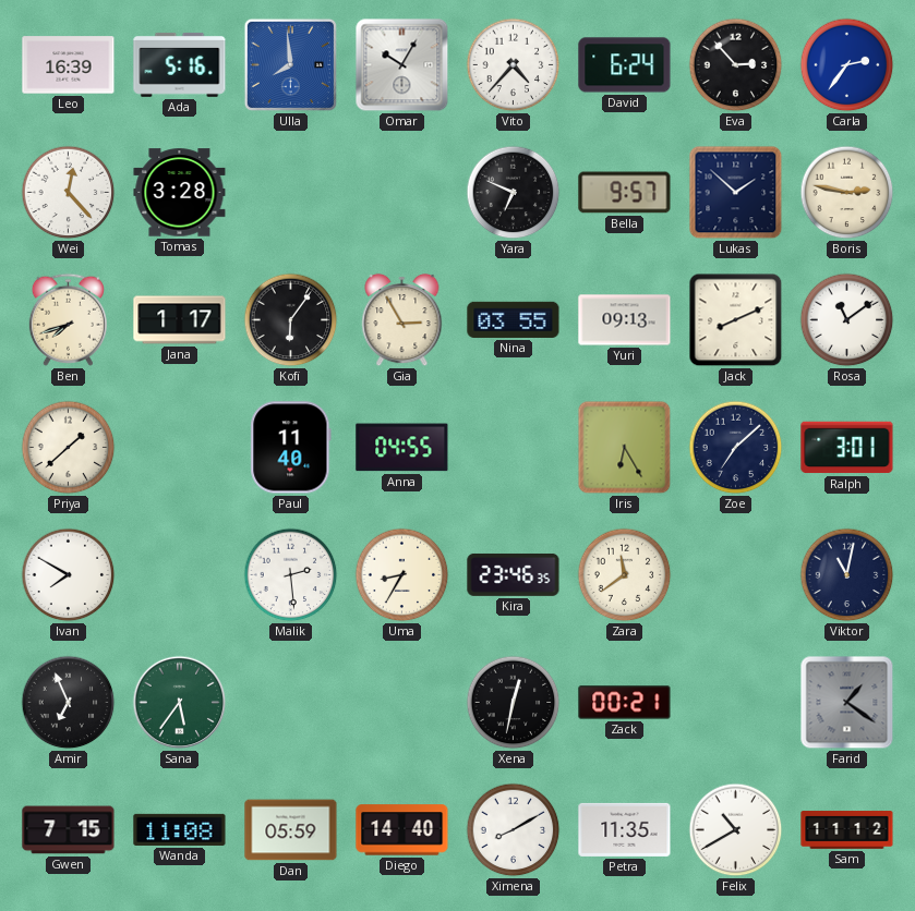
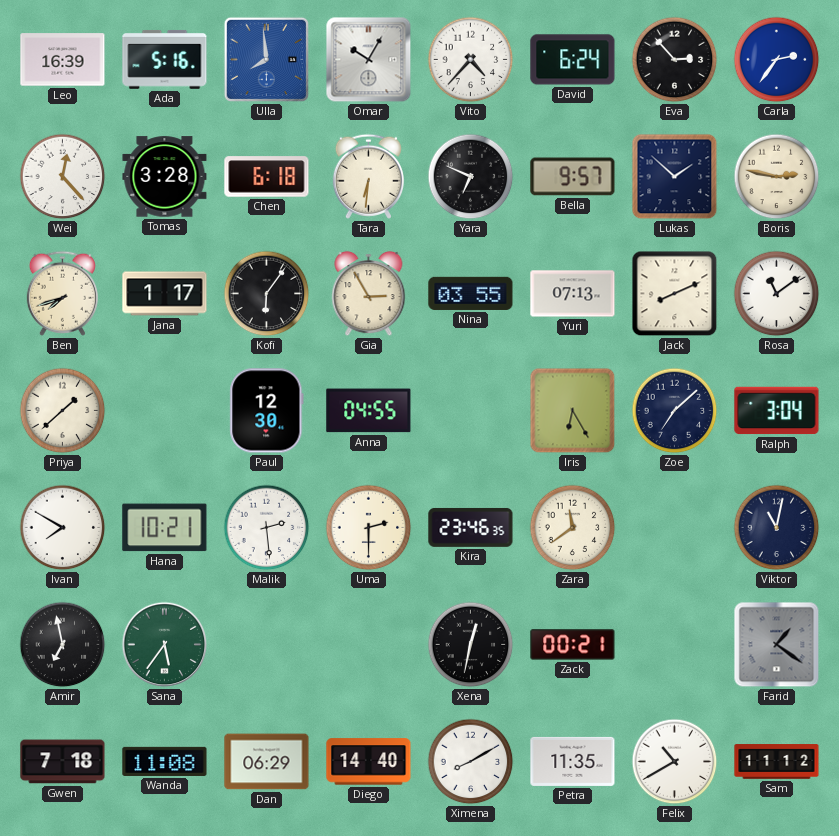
Chen: none -> 6:18
Tara: none -> 6:31
Yuri: 09:13 -> 07:13
Paul: 11:40 -> 12:30
Ralph: 3:01 -> 3:04
Hana: none -> 10:21
Uma: 8:35 -> 2:30
Amir: 6:56 -> 6:58
Gwen: 7:15 -> 7:18
Dan: 05:59 -> 06:29
